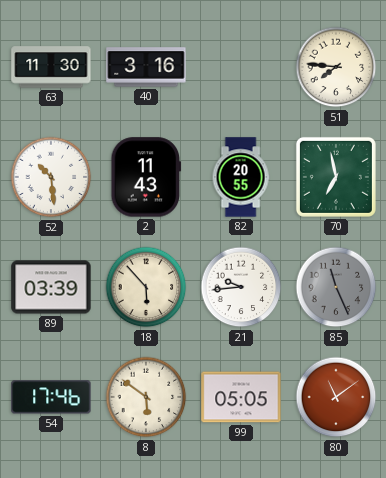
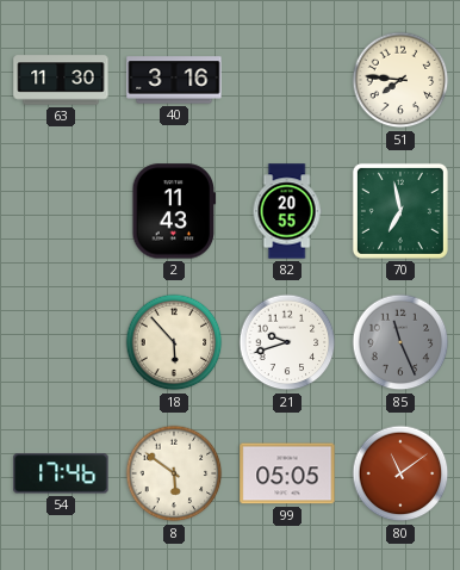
52: 10:29 -> none
89: 03:39 -> none
21: 9:44 -> 9:42
